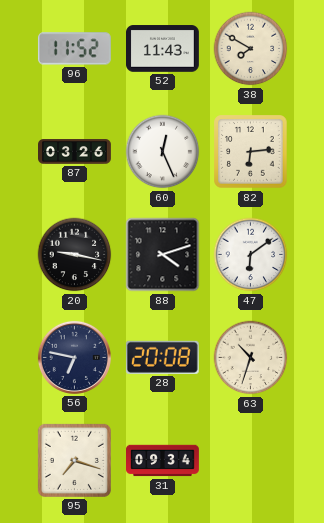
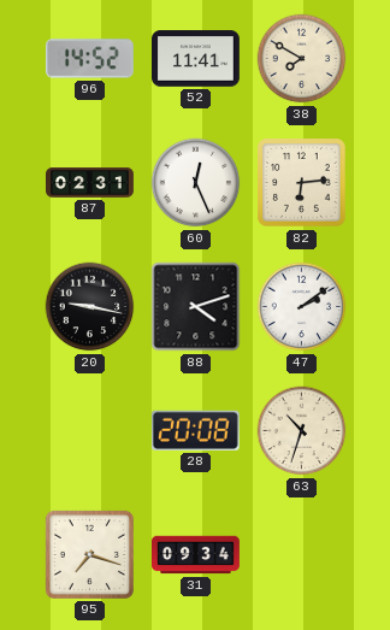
96: 11:52 -> 14:52
52: 11:43 -> 11:41
87: 03:26 -> 02:31
47: 6:09 -> 2:09
56: 6:47 -> none
